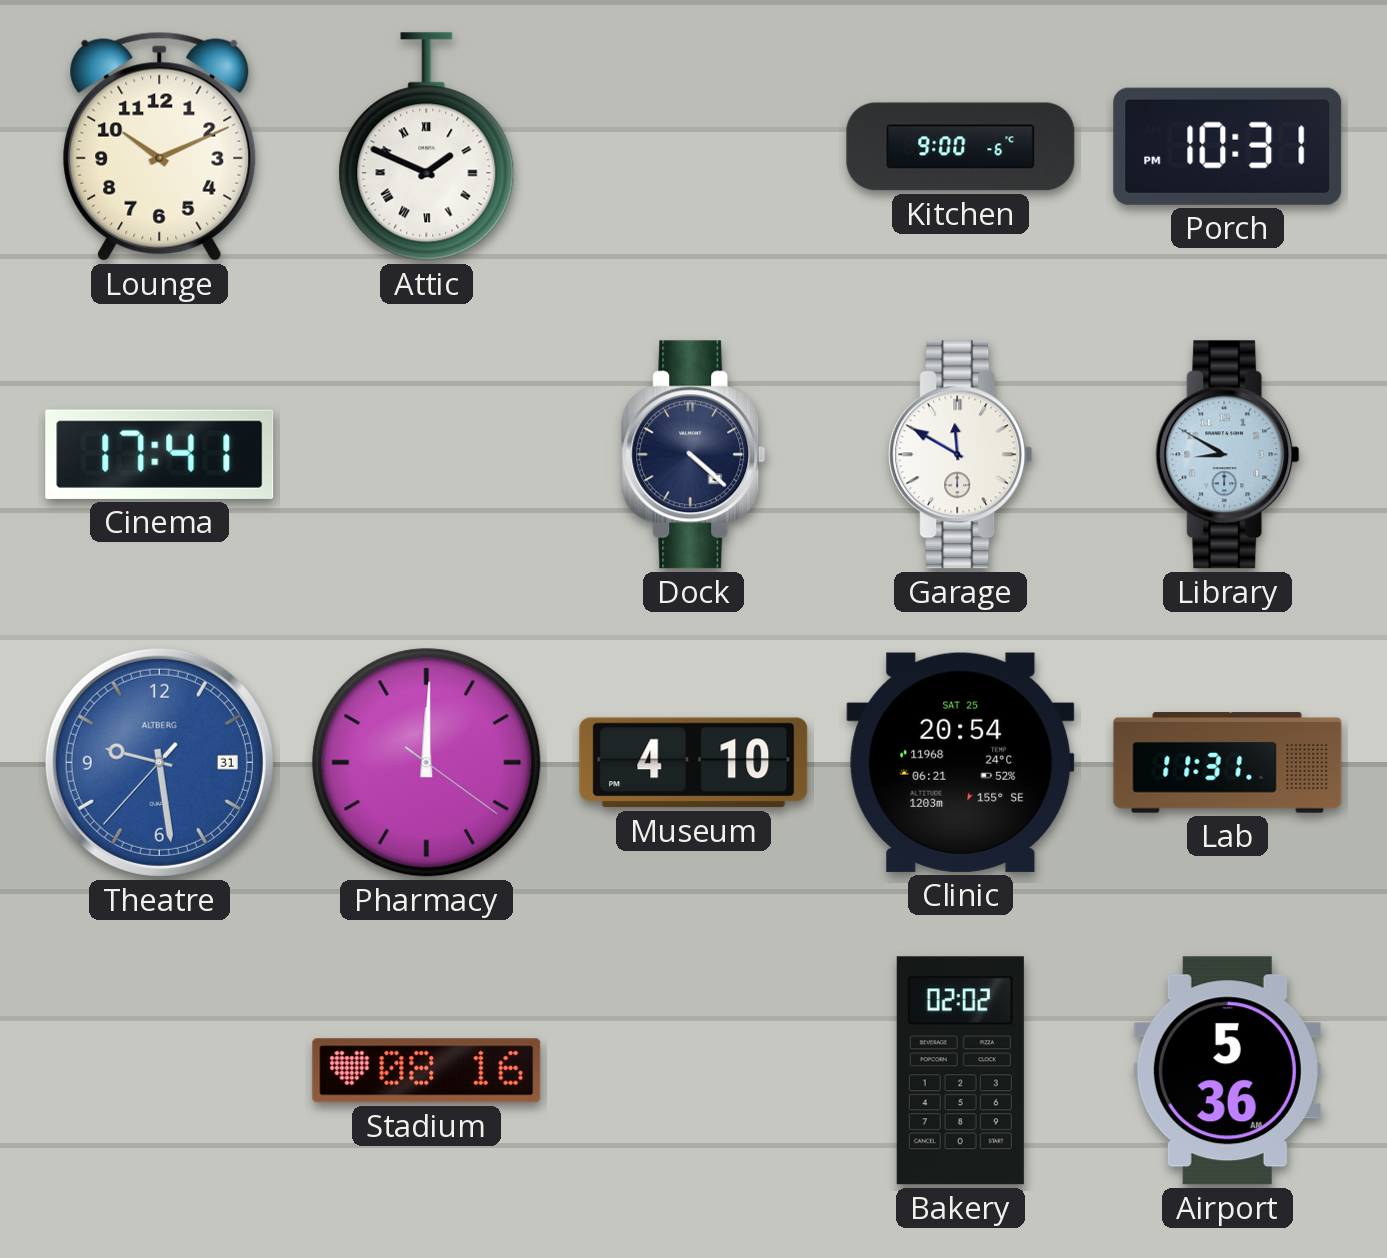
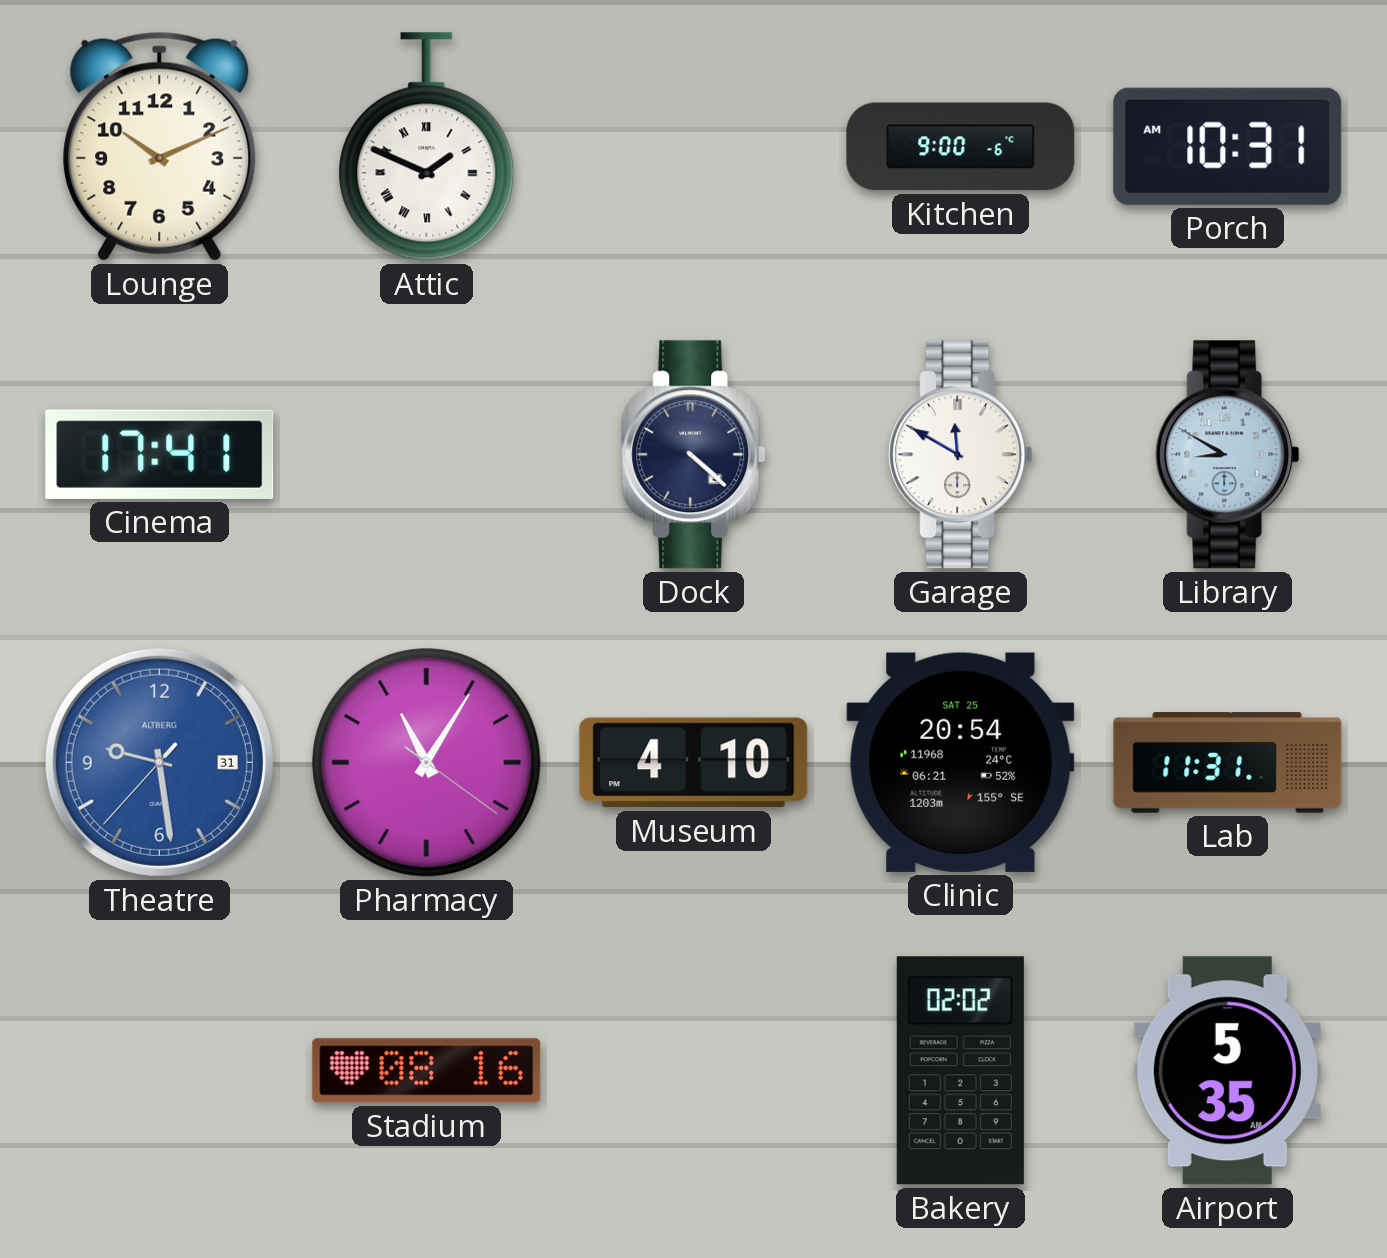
Porch: 10:31 PM -> 10:31 AM
Pharmacy: 12:00 -> 11:05
Airport: 5:36 -> 5:35
